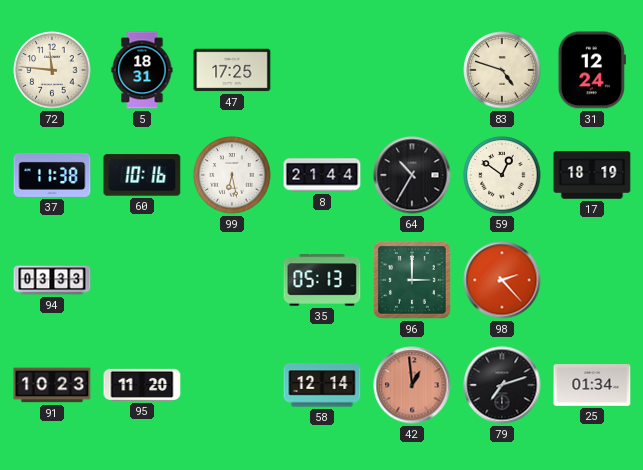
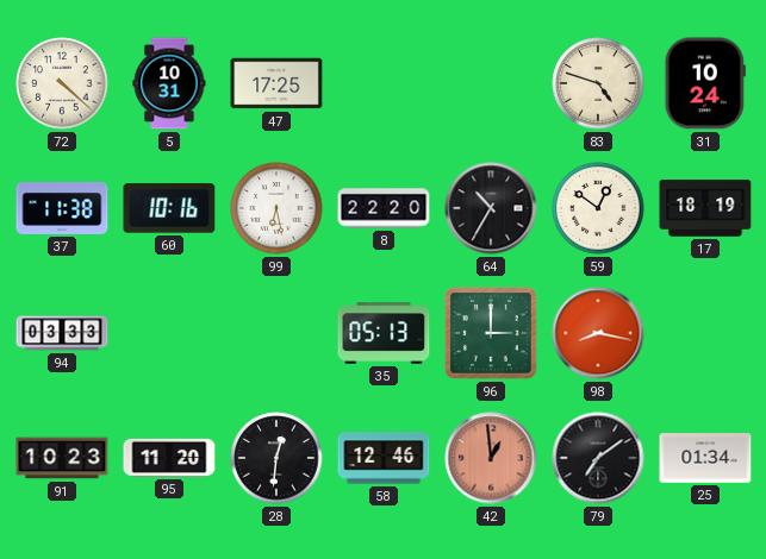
72: 11:46 -> 4:22
5: 18:31 -> 10:31
31: 12:24 -> 10:24
8: 21:44 -> 22:20
98: 2:23 -> 8:17
28: none -> 12:31
58: 12:14 -> 12:46
79: 7:12 -> 7:09
